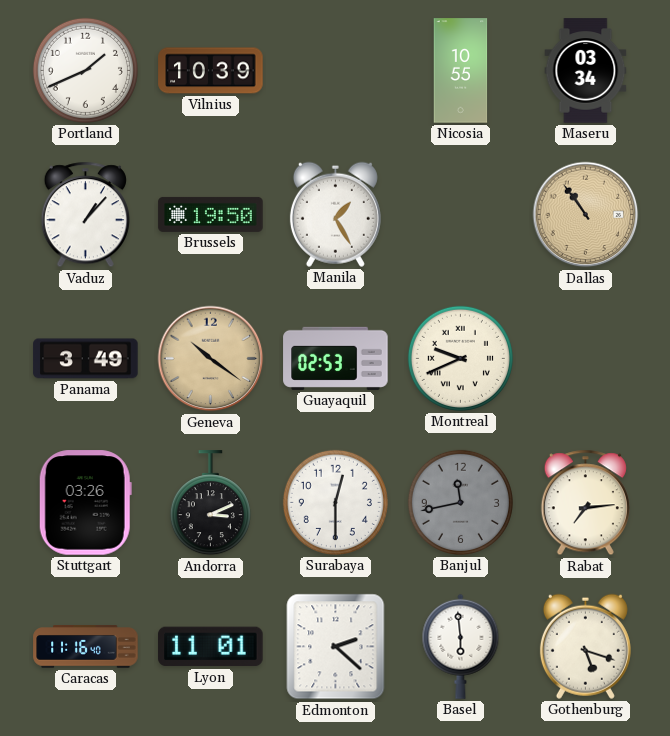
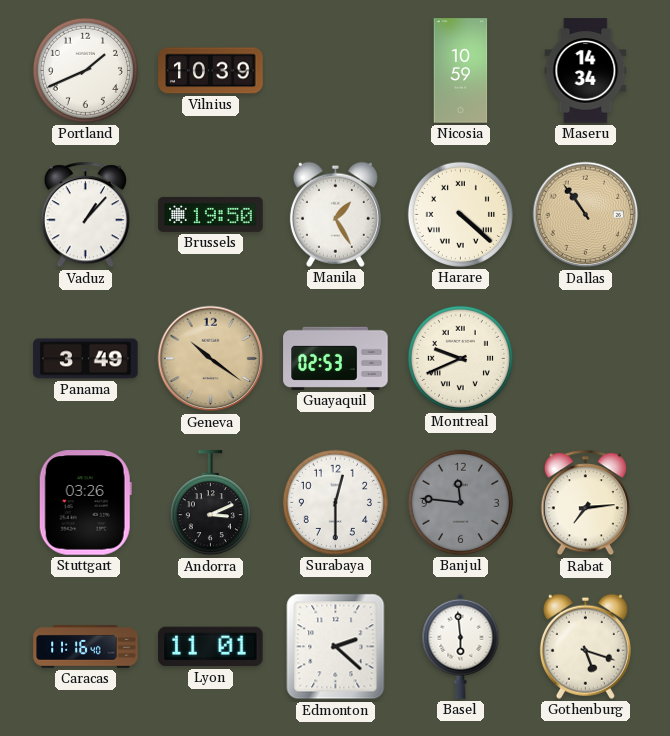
Nicosia: 10:55 -> 10:59
Maseru: 03:34 -> 14:34
Harare: none -> 4:22
Banjul: 11:43 -> 11:46
